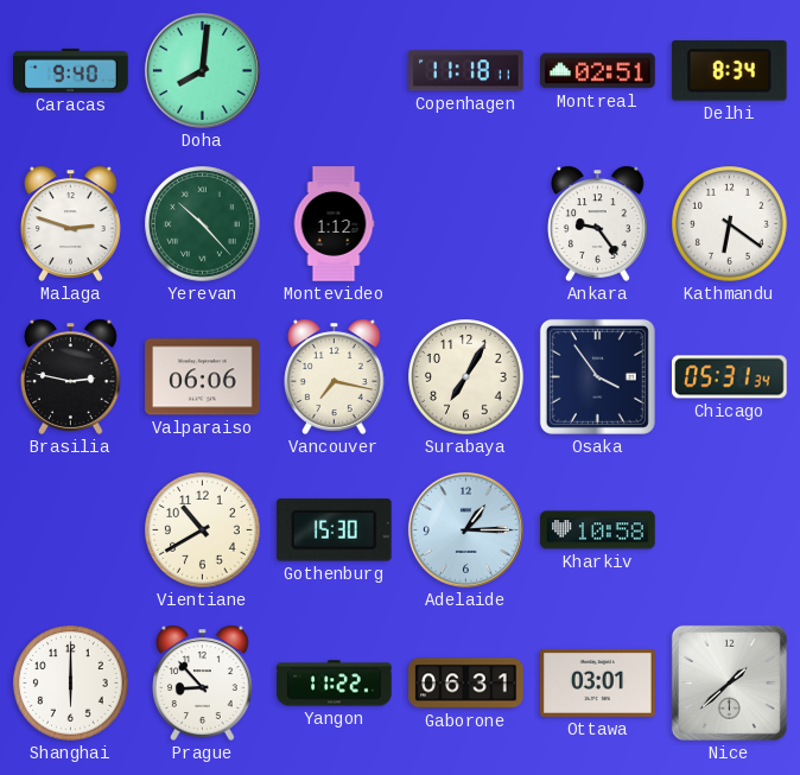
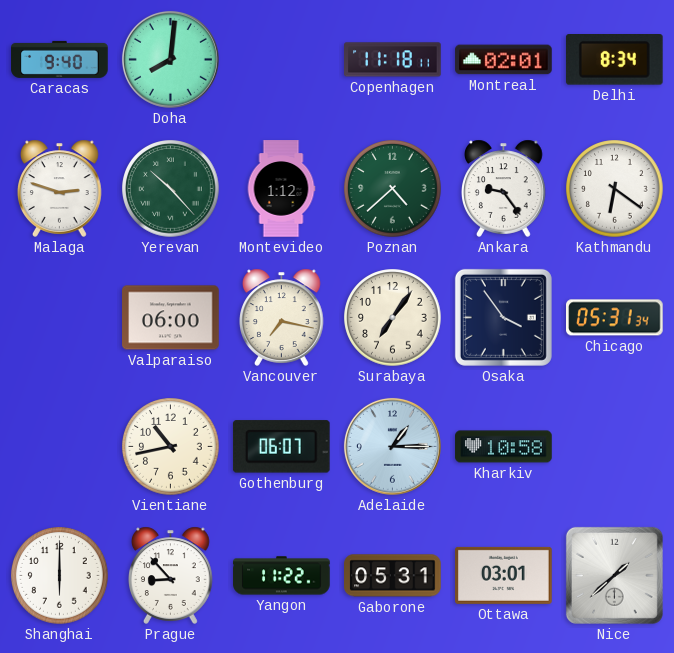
Montreal: 02:51 -> 02:01
Poznan: none -> 4:38
Brasilia: 2:47 -> none
Valparaiso: 06:06 -> 06:00
Surabaya: 7:05 -> 7:06
Vientiane: 10:40 -> 10:43
Gothenburg: 15:30 -> 06:07
Gaborone: 06:31 -> 05:31
